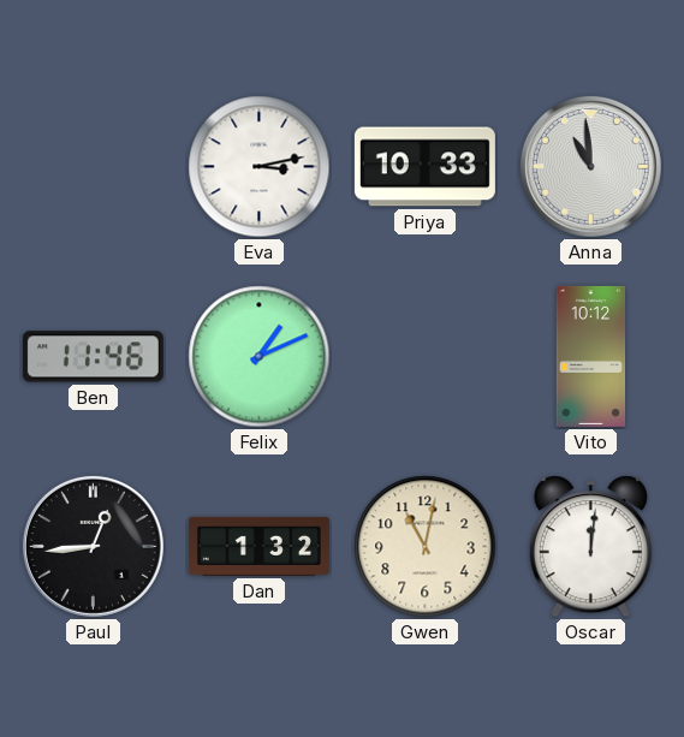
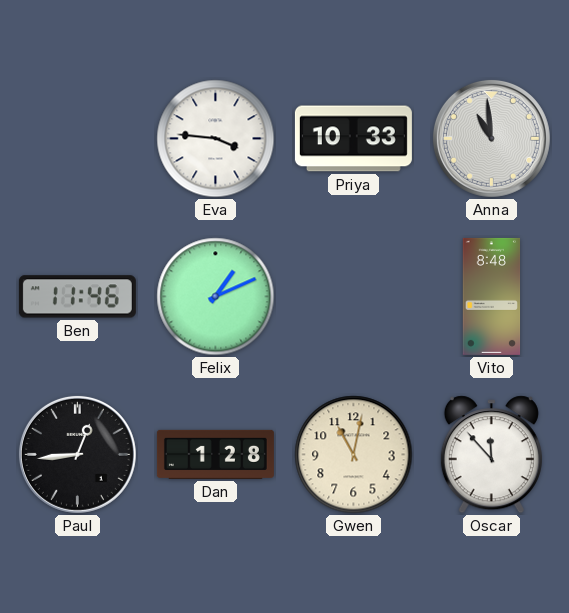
Eva: 3:13 -> 3:46
Vito: 10:12 -> 8:48
Dan: 1:32 -> 1:28
Oscar: 12:01 -> 11:53
